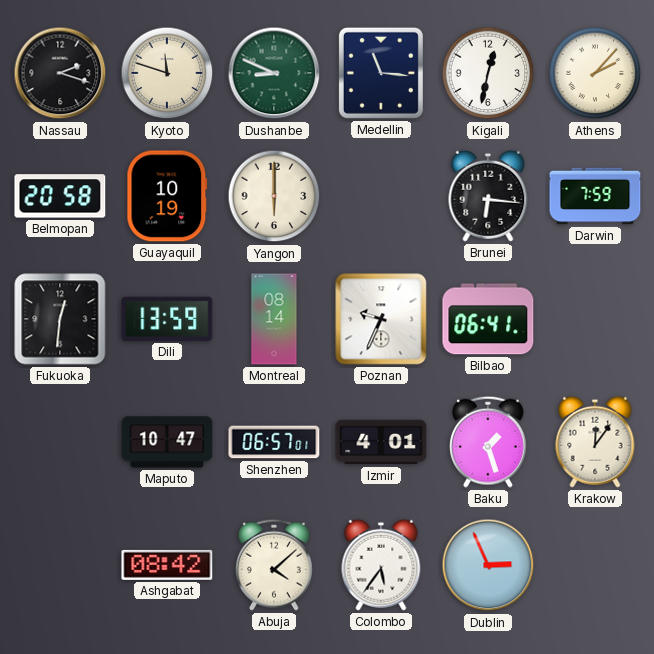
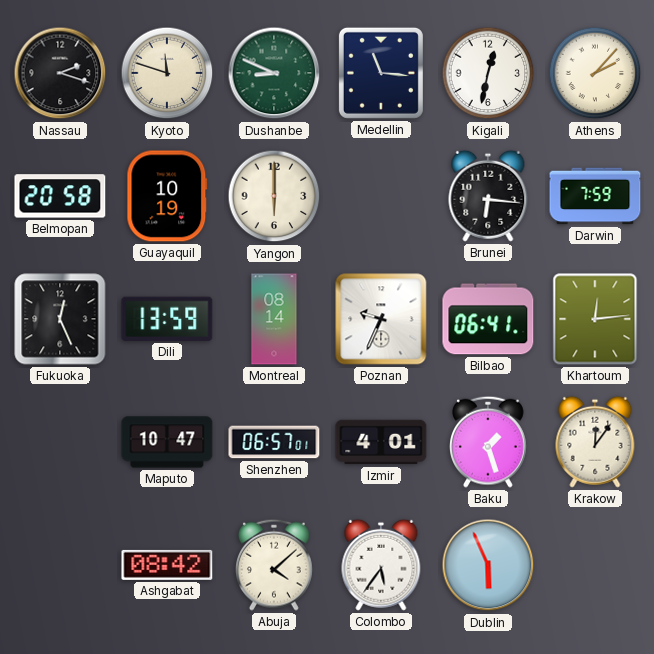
Fukuoka: 12:31 -> 12:26
Khartoum: none -> 12:14
Dublin: 2:56 -> 5:56
